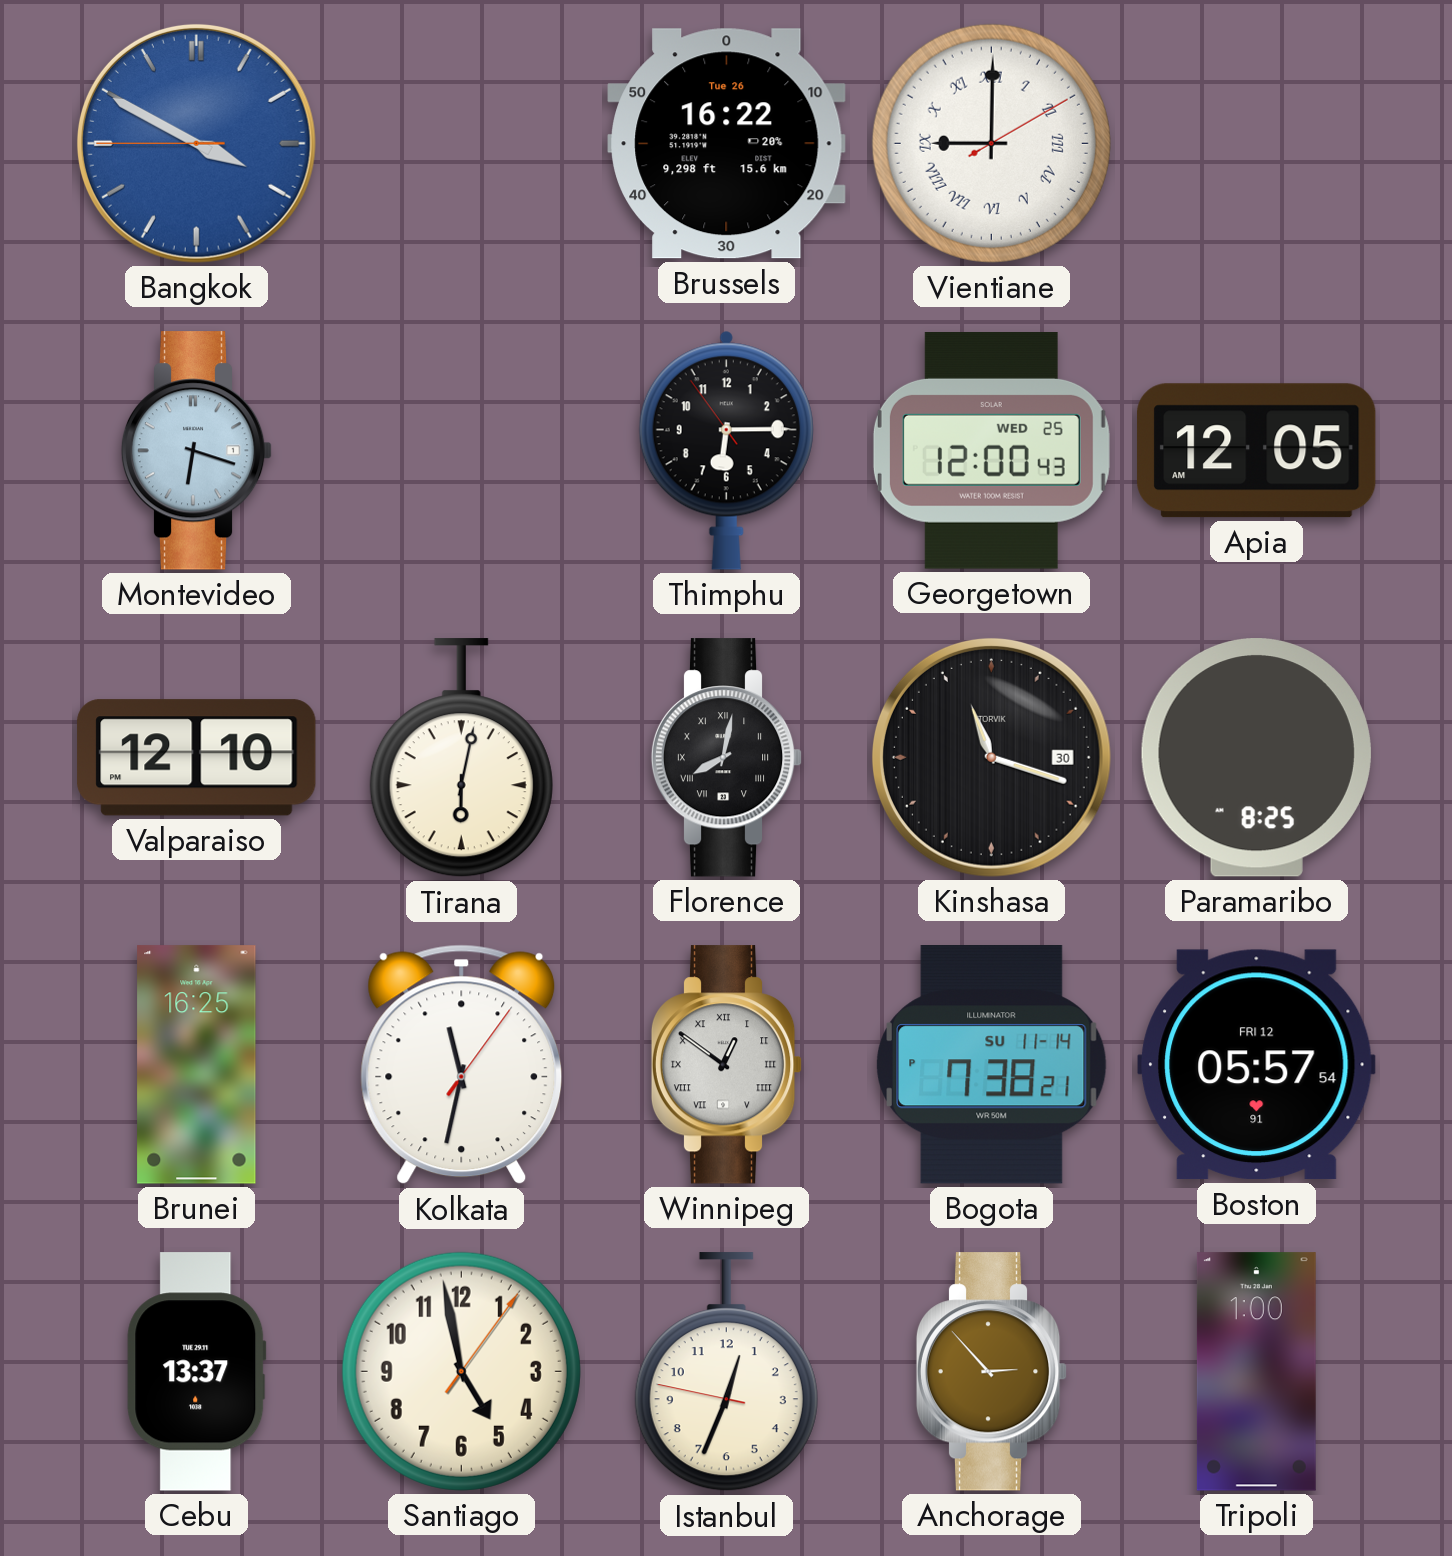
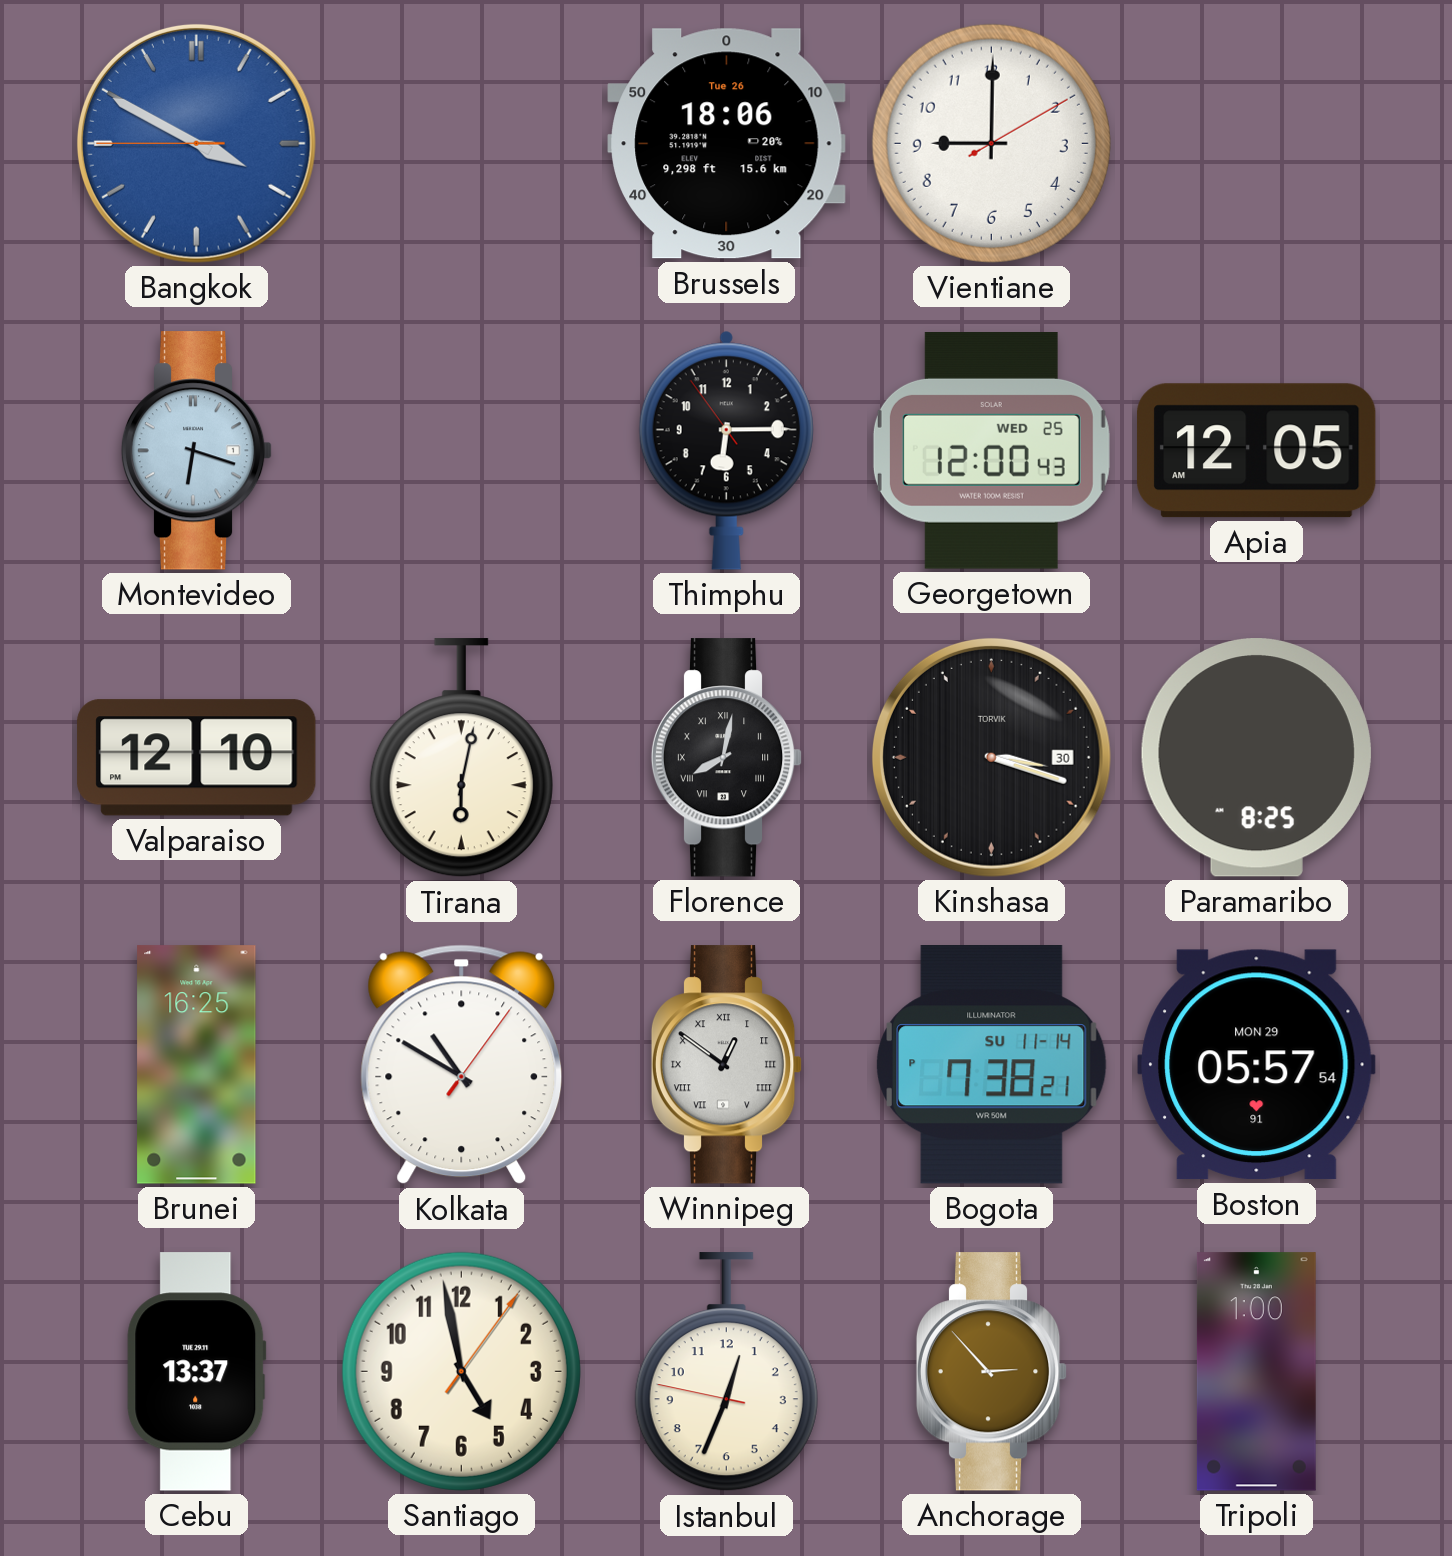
Brussels: 16:22 -> 18:06
Vientiane numerals: Roman -> Arabic
Kinshasa: 11:18 -> 3:18
Kolkata: 11:32 -> 10:50
Boston date: FRI 12 -> MON 29
